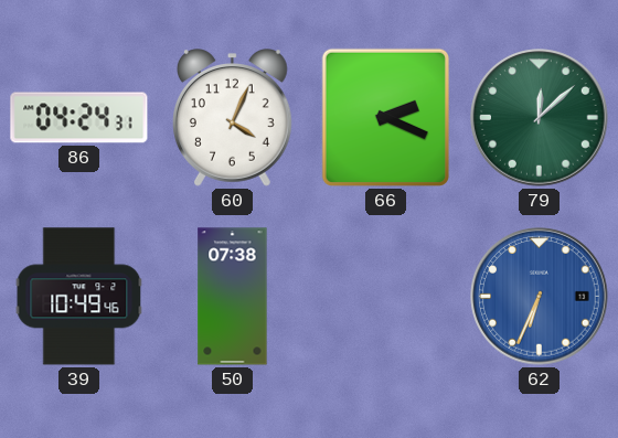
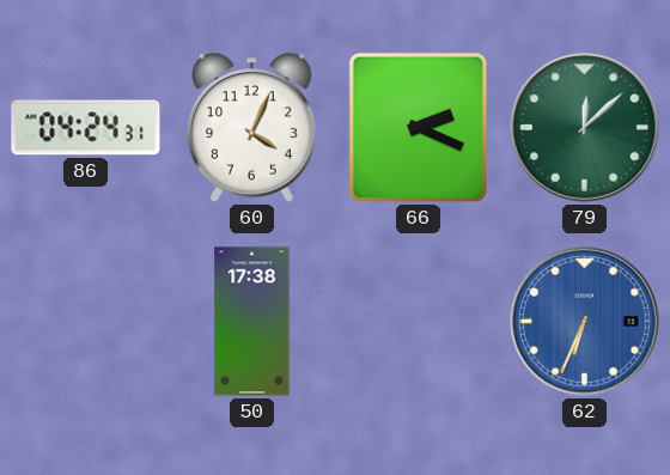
39: 10:49 -> none
50: 07:38 -> 17:38
